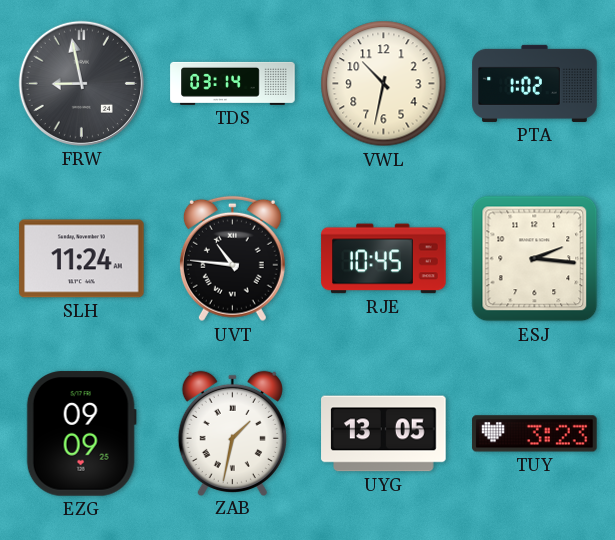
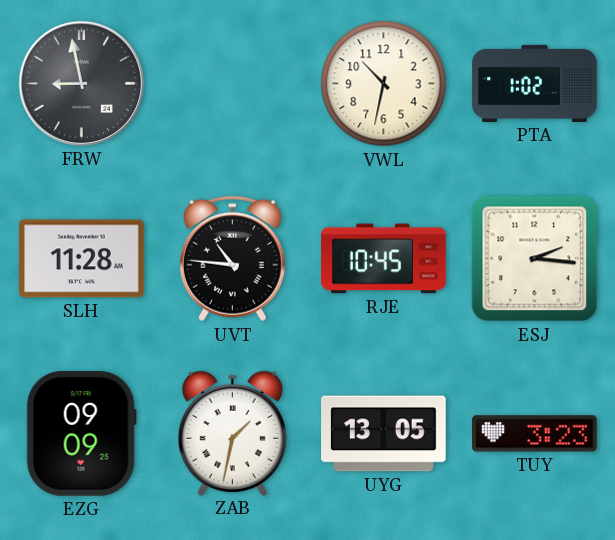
TDS: 03:14 -> none
SLH: 11:24 -> 11:28
